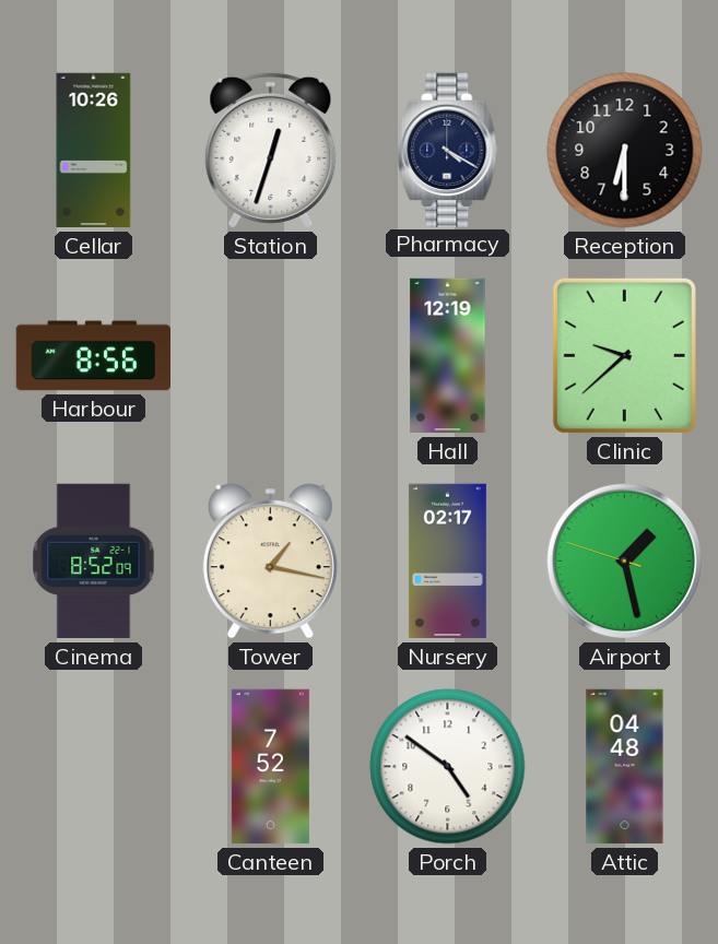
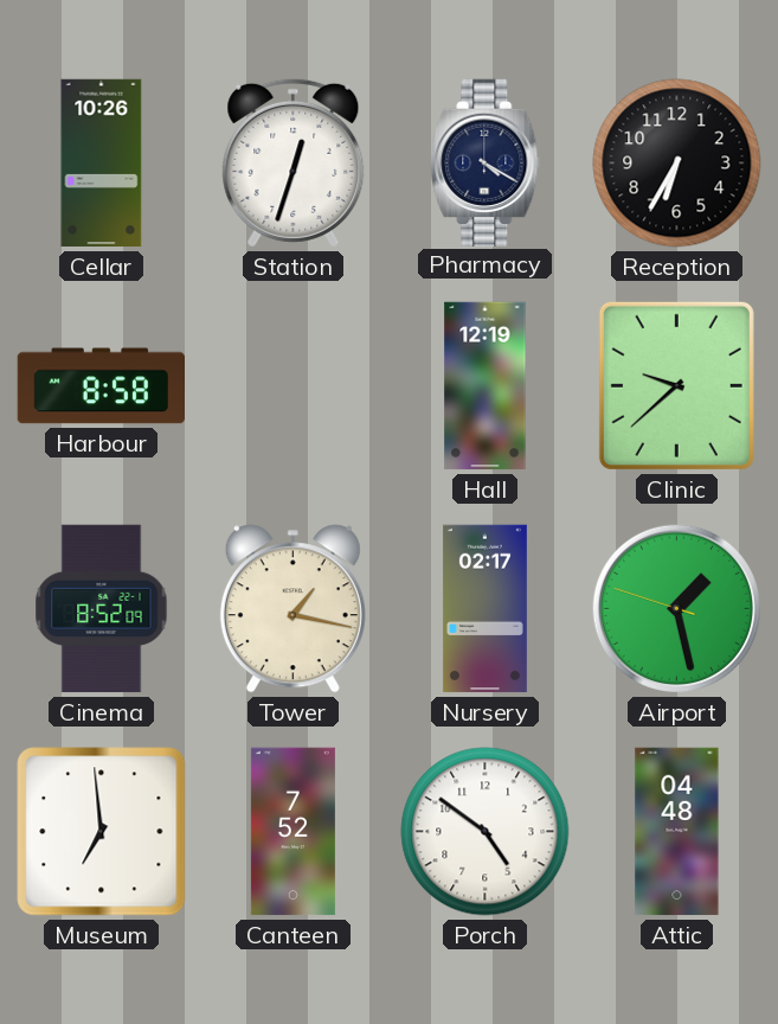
Reception: 6:30 -> 6:35
Harbour: 8:56 -> 8:58
Museum: none -> 6:59
